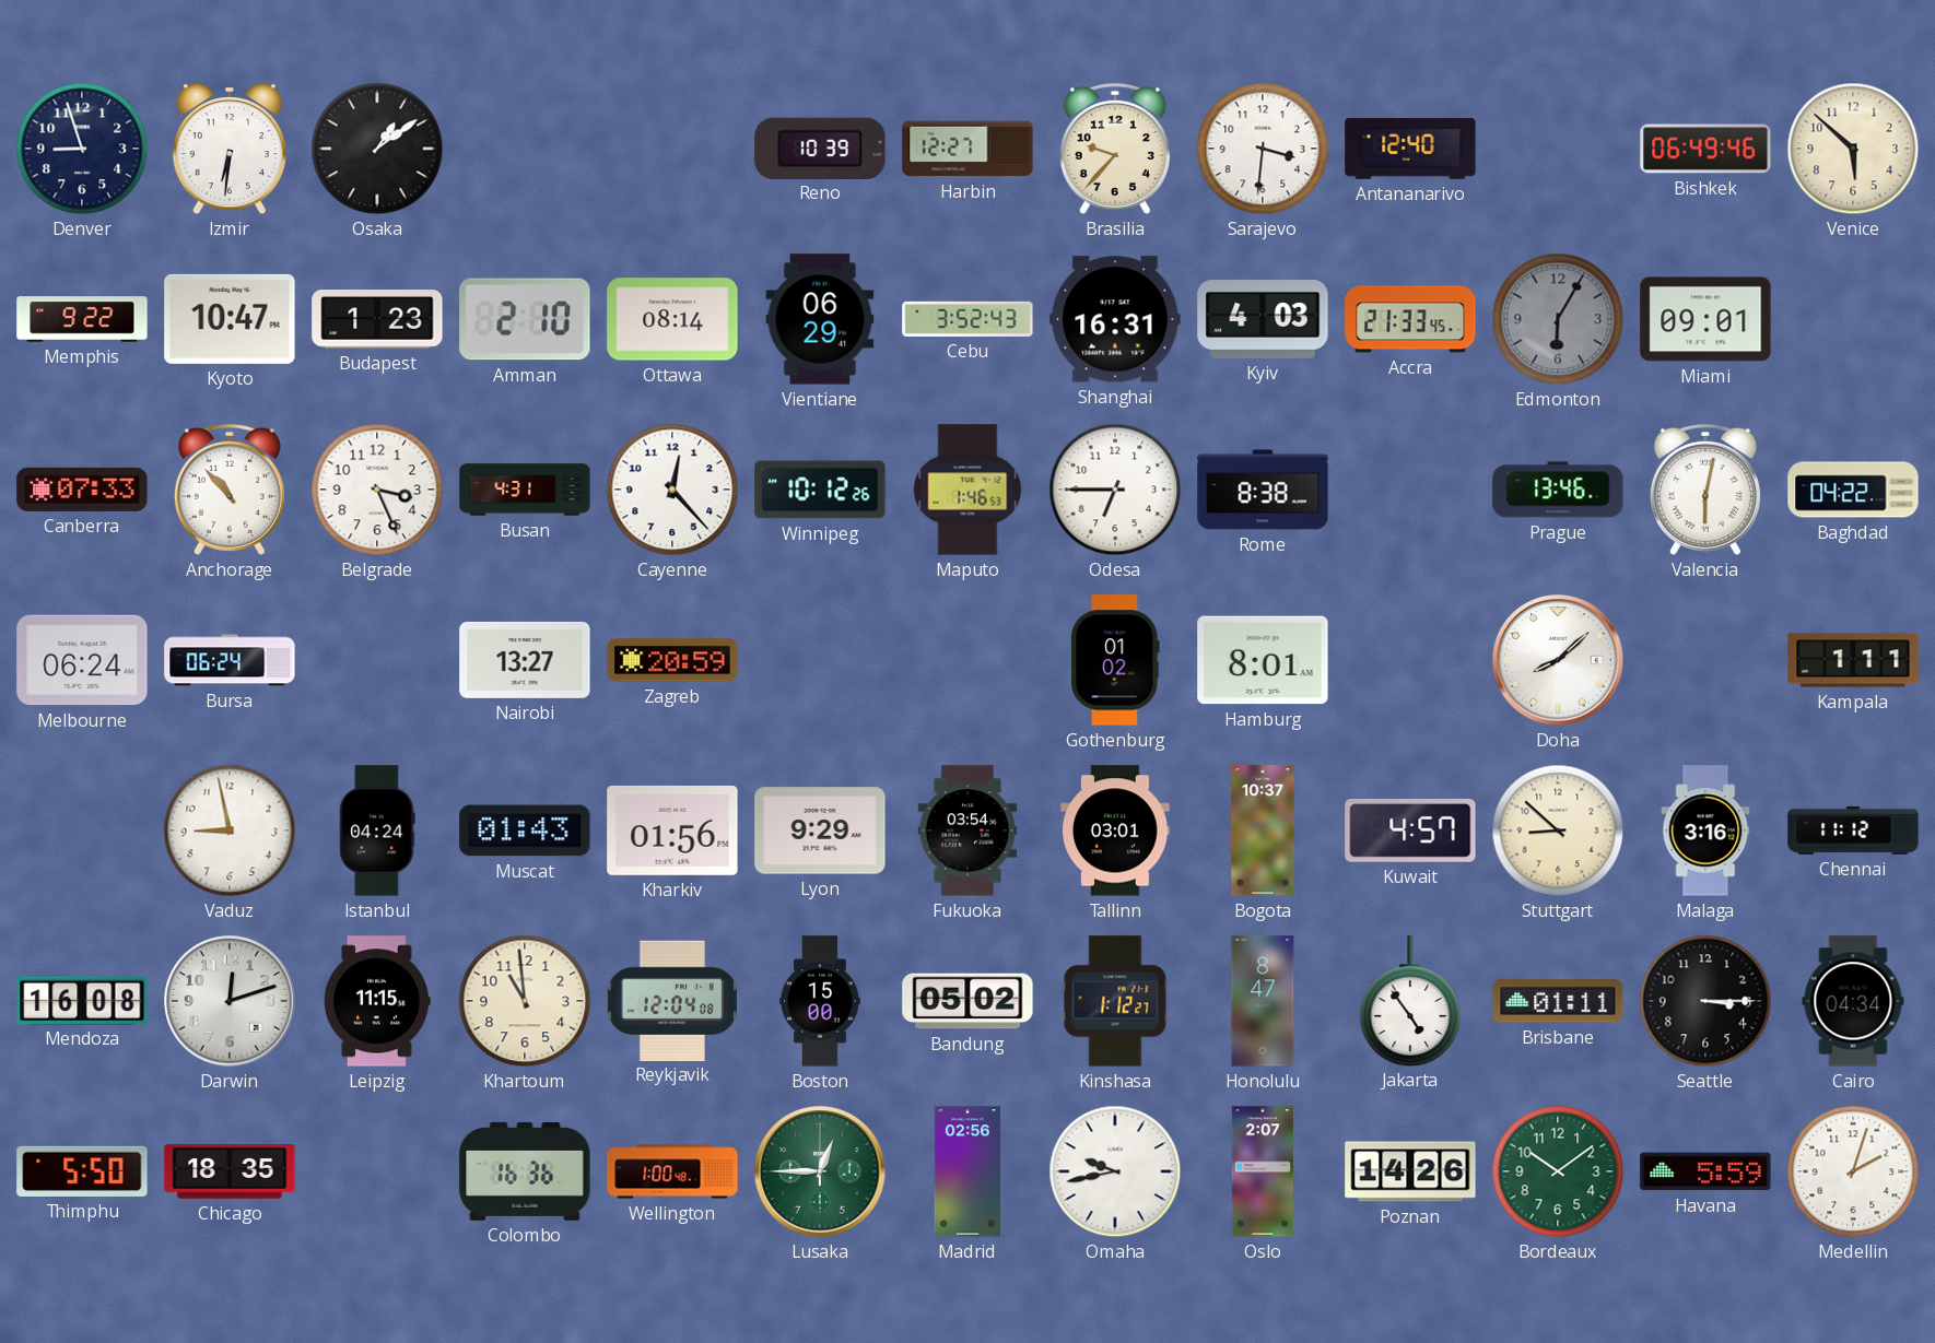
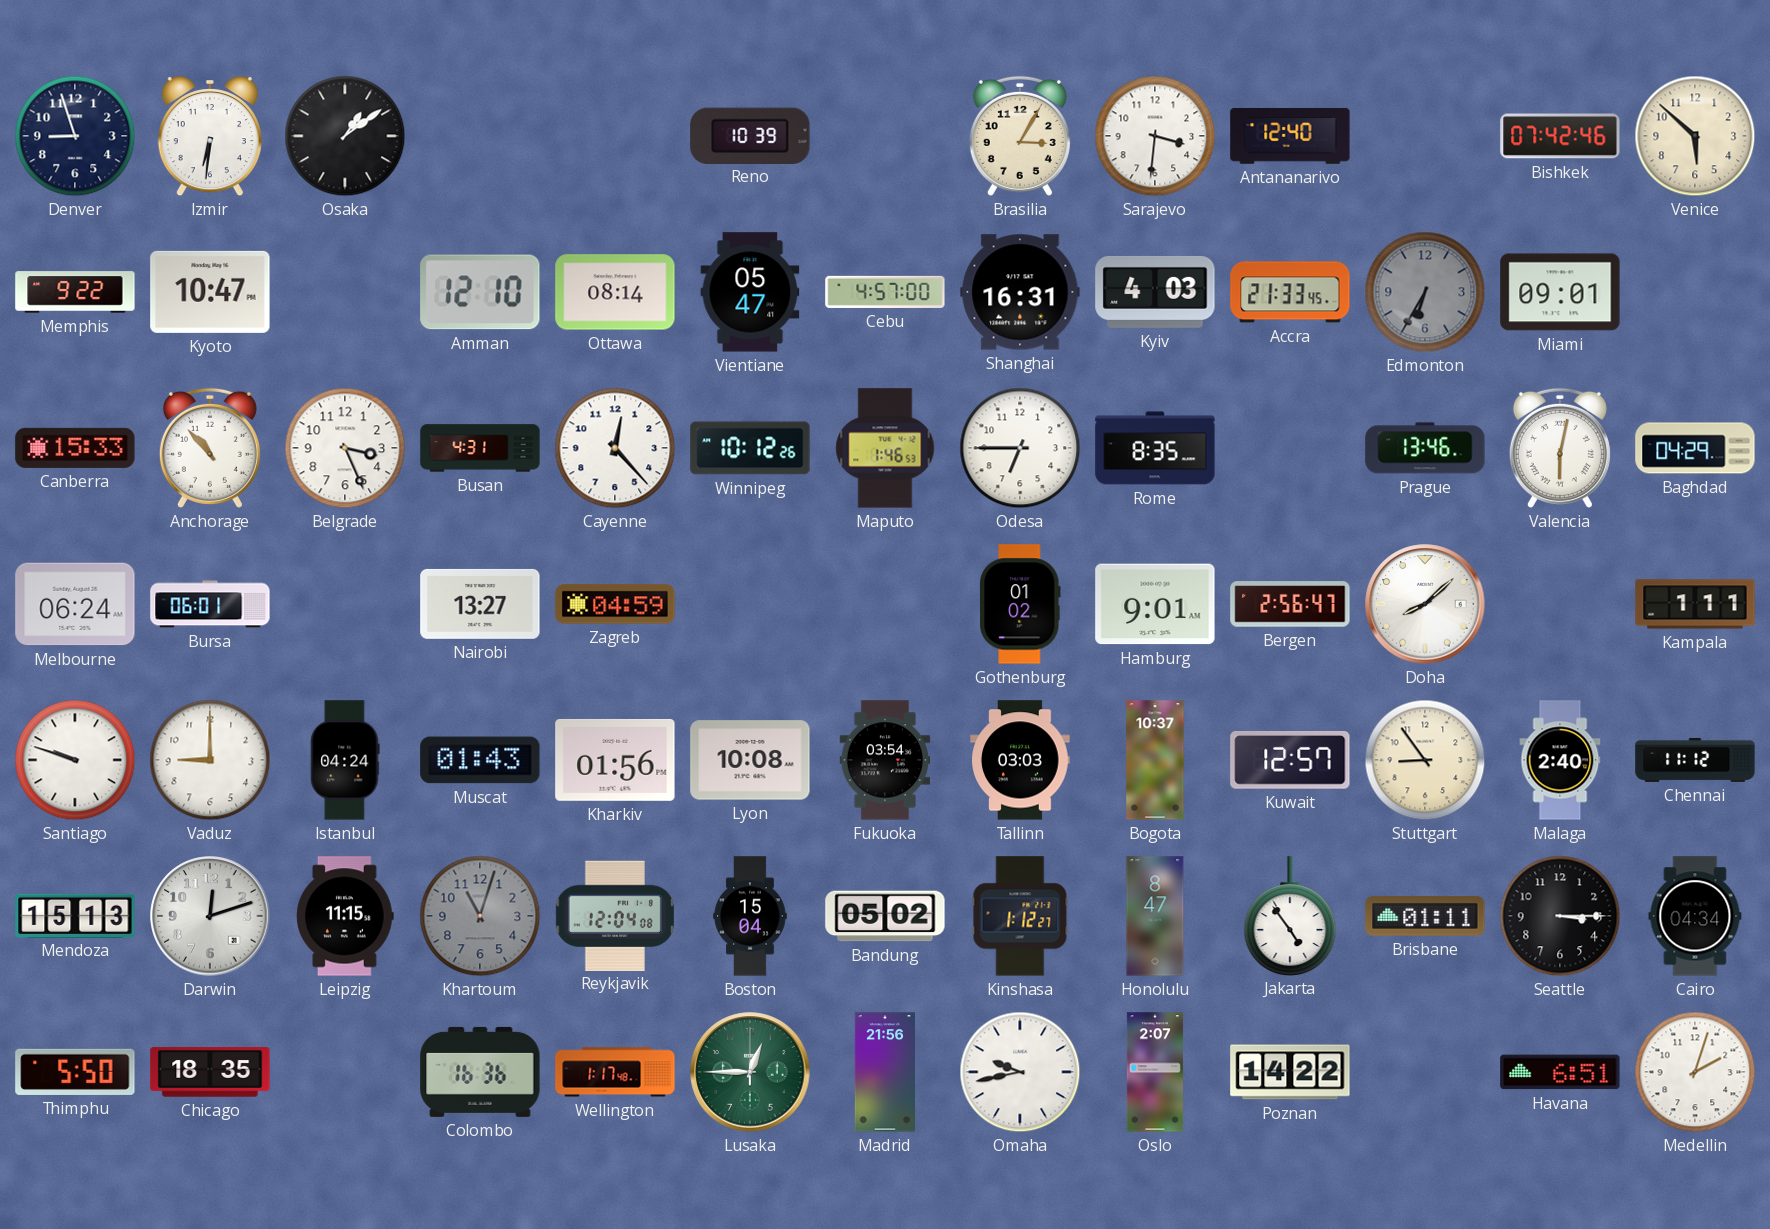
Harbin: 12:27 -> none
Brasilia: 9:37 -> 3:05
Bishkek: 06:49 -> 07:42
Budapest: 1:23 -> none
Amman: 2:10 -> 12:10
Vientiane: 06:29 -> 05:47
Cebu: 3:52 -> 4:57
Edmonton: 6:05 -> 6:35
Canberra: 07:33 -> 15:33
Rome: 8:38 -> 8:35
Baghdad: 04:22 -> 04:29
Bursa: 06:24 -> 06:01
Zagreb: 20:59 -> 04:59
Hamburg: 8:01 -> 9:01
Bergen: none -> 2:56
Santiago: none -> 9:48
Vaduz: 8:58 -> 9:00
Lyon: 9:29 -> 10:08
Tallinn: 03:01 -> 03:03
Kuwait: 4:57 -> 12:57
Stuttgart: 8:52 -> 8:54
Malaga: 3:16 -> 2:40
Mendoza: 16:08 -> 15:13
Khartoum: 10:59 -> 11:03
Khartoum dial: cream -> grey
Boston: 15:00 -> 15:04
Wellington: 1:00 -> 1:17
Madrid: 02:56 -> 21:56
Poznan: 14:26 -> 14:22
Bordeaux: 10:09 -> none
Havana: 5:59 -> 6:51
